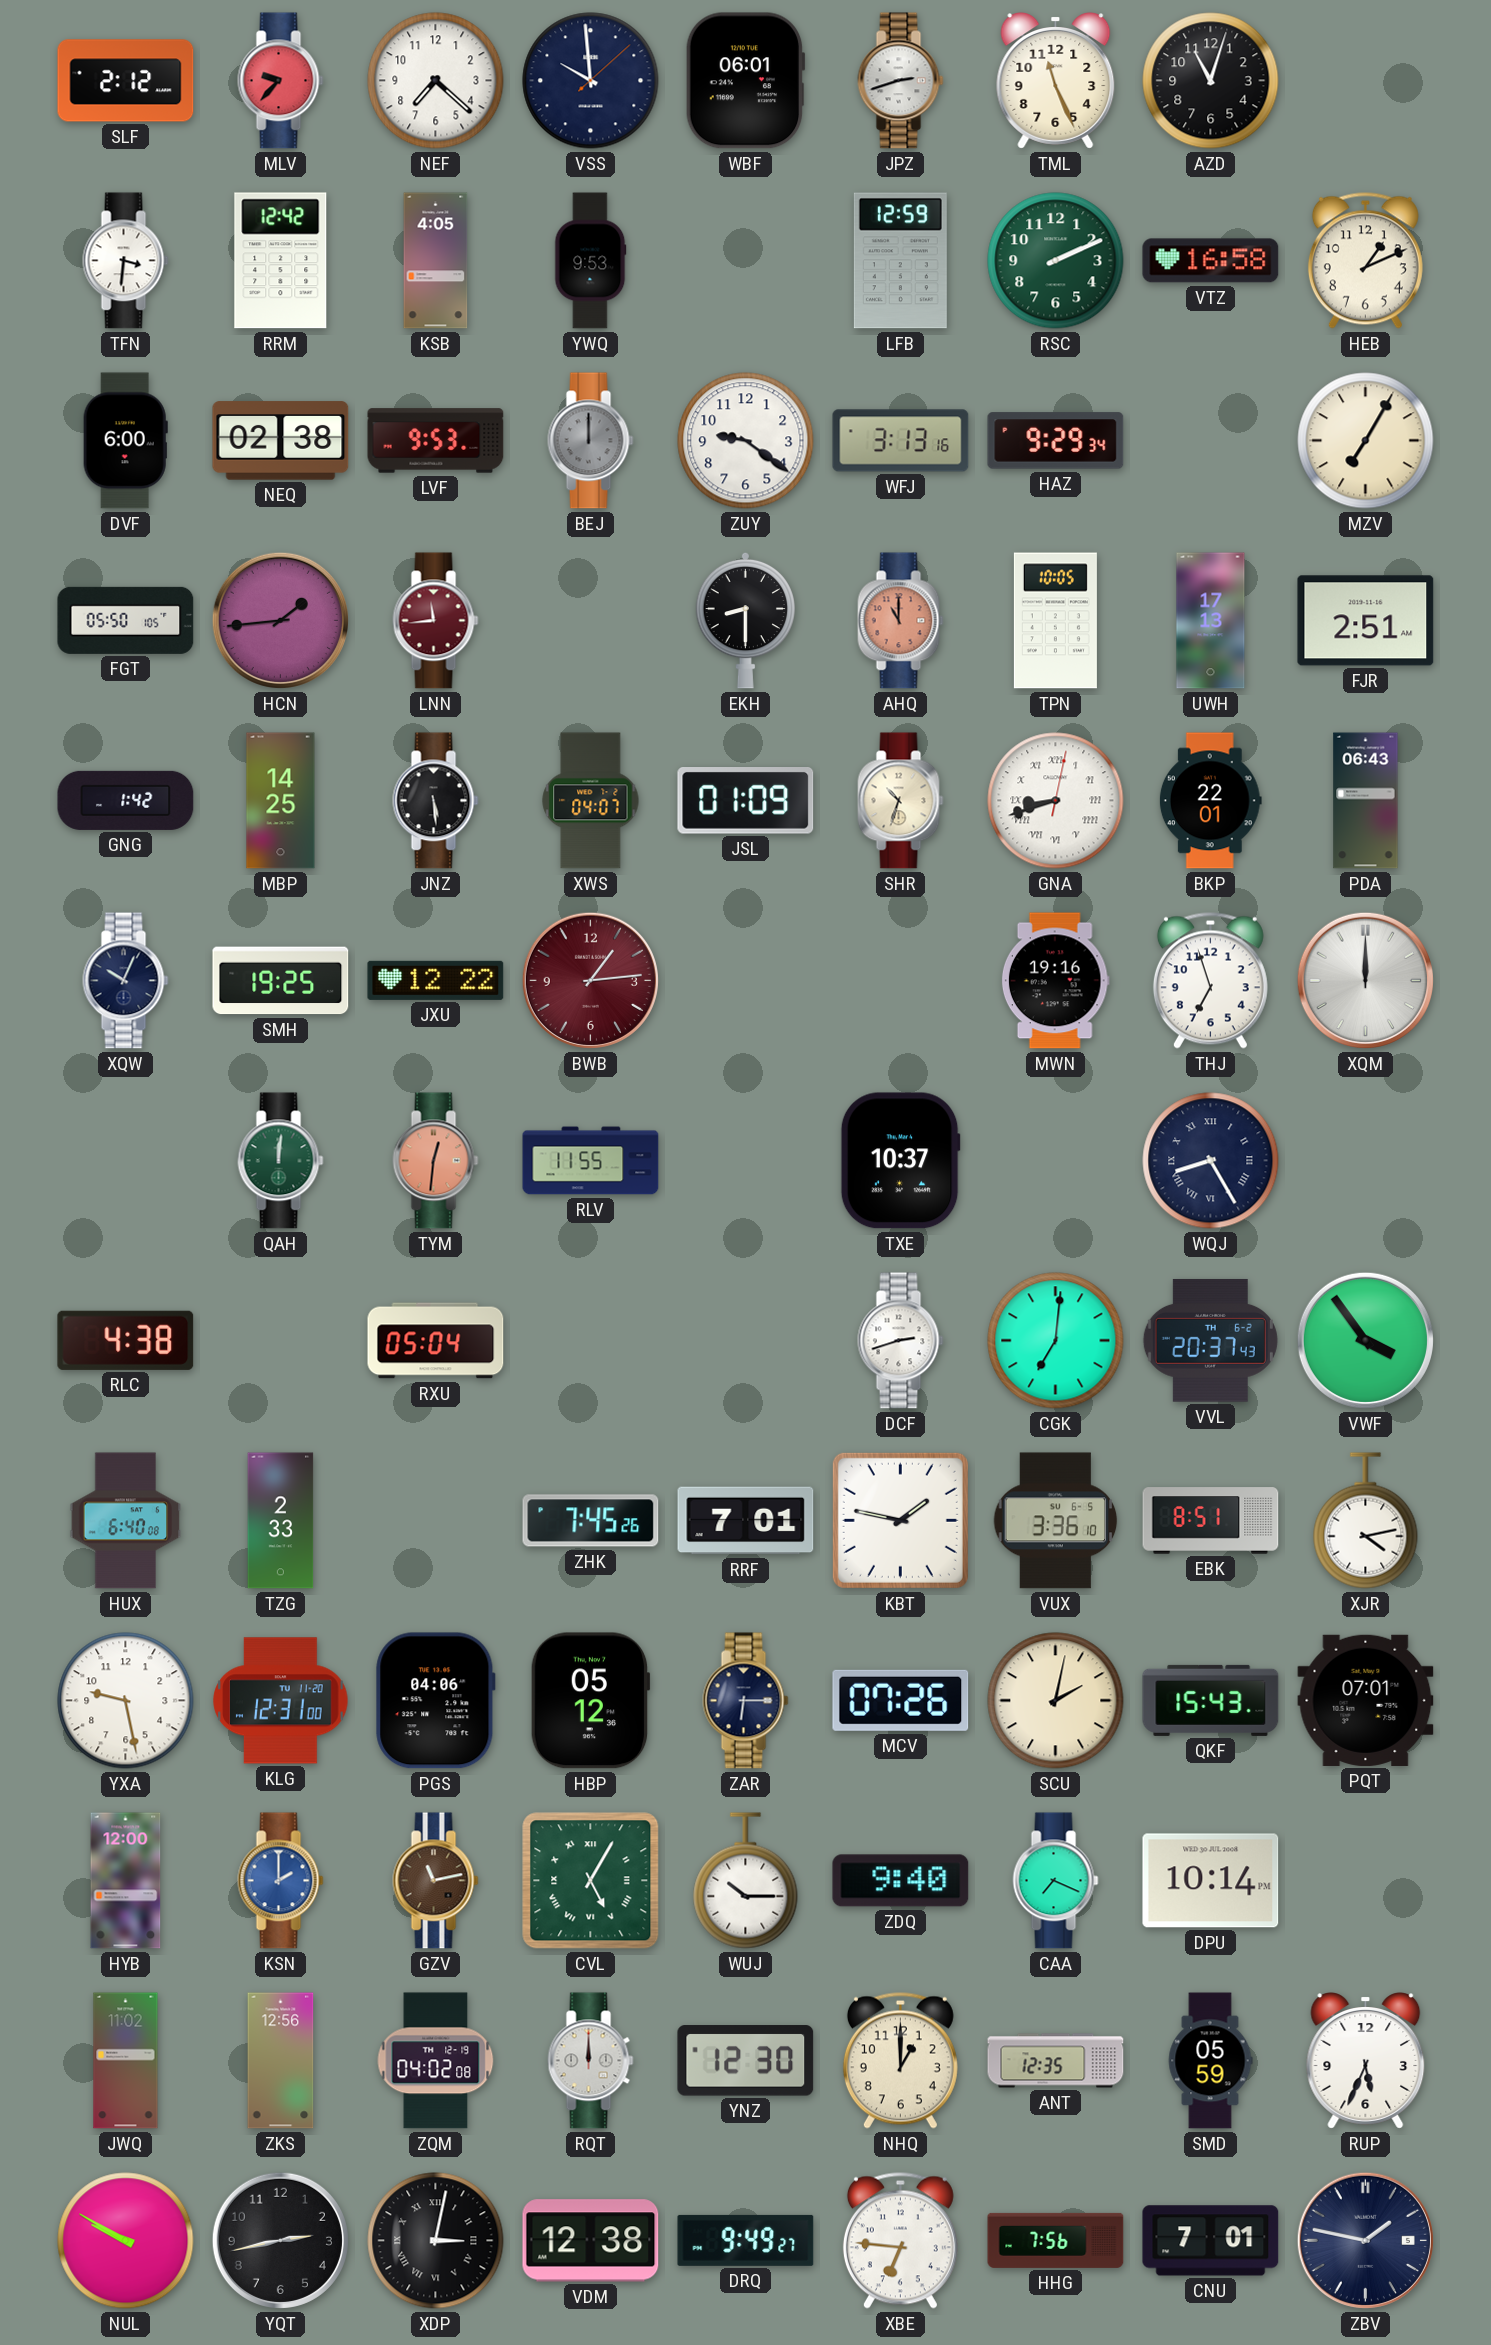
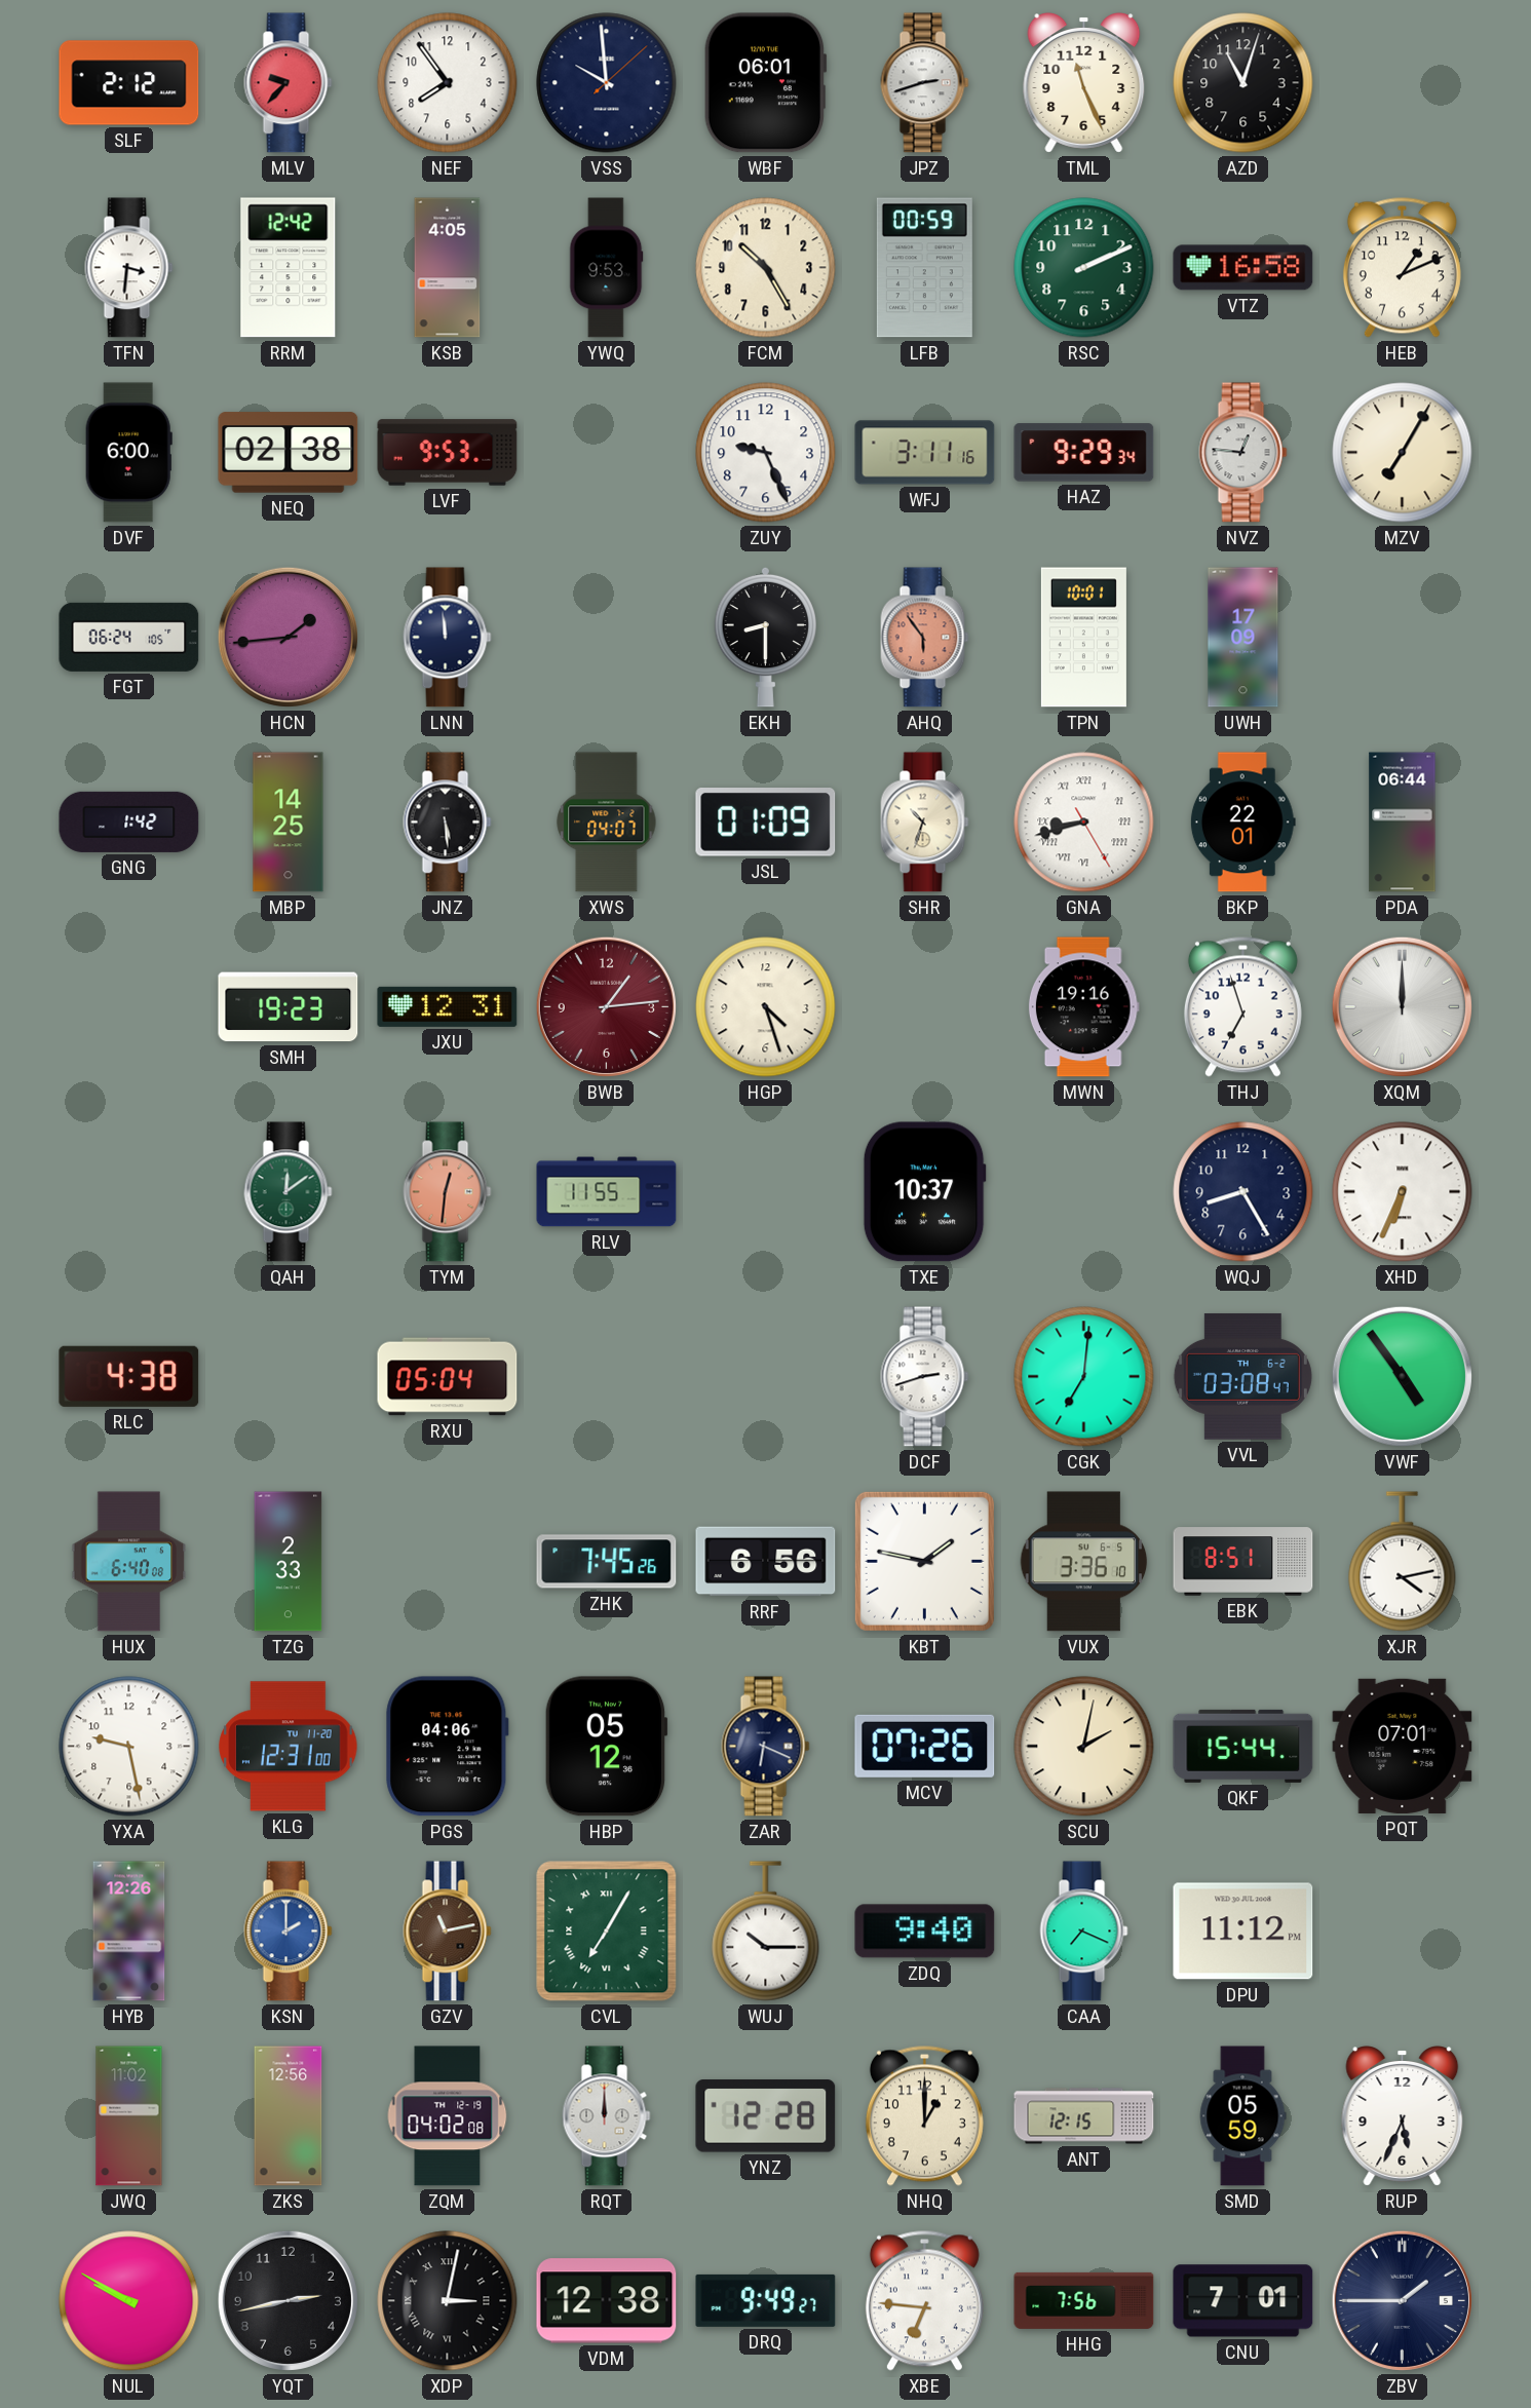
NEF: 7:22 -> 7:54
FCM: none -> 10:25
LFB: 12:59 -> 00:59
BEJ: 12:00 -> none
ZUY: 9:21 -> 9:26
WFJ: 3:13 -> 3:11
NVZ: none -> 12:46
FGT: 05:50 -> 06:24
LNN: 11:44 -> 11:59
LNN dial: burgundy -> navy
AHQ: 11:00 -> 5:54
TPN: 10:05 -> 10:01
UWH: 17:13 -> 17:09
FJR: 2:51 -> none
GNA: 8:42:02 -> 8:42:25
PDA: 06:43 -> 06:44
XQW: 10:04 -> none
SMH: 19:25 -> 19:23
JXU: 12:22 -> 12:31
HGP: none -> 4:27
QAH: 12:01 -> 12:09
WQJ numerals: Roman -> Arabic
XHD: none -> 6:34
VVL: 20:37 -> 03:08
VWF: 3:54 -> 4:54
RRF: 7:01 -> 6:56
ZAR: 6:15 -> 6:19
QKF: 15:43 -> 15:44
HYB: 12:00 -> 12:26
CVL: 5:05 -> 7:05
DPU: 10:14 -> 11:12
YNZ: 12:30 -> 12:28
ANT: 12:35 -> 12:15
ZBV: 1:47 -> 1:45
